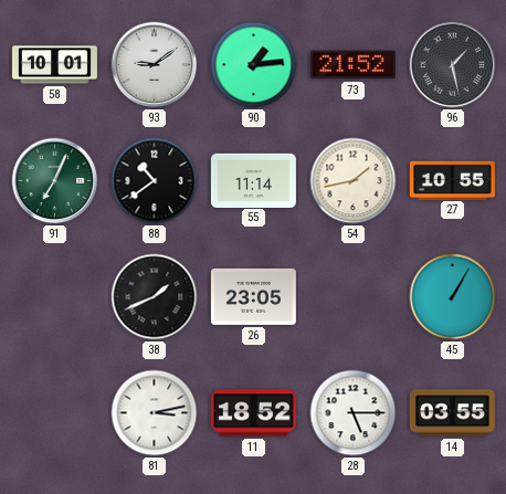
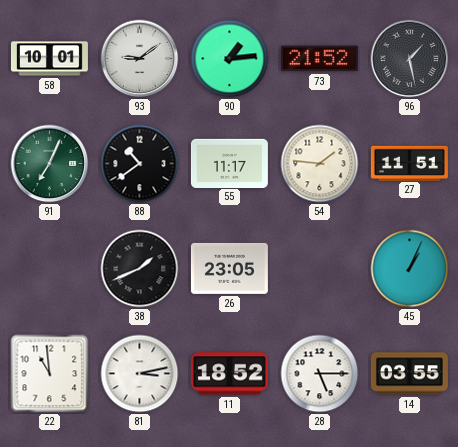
55: 11:14 -> 11:17
54: 1:43 -> 1:46
27: 10:55 -> 11:51
45: 1:05 -> 1:04
22: none -> 10:59
